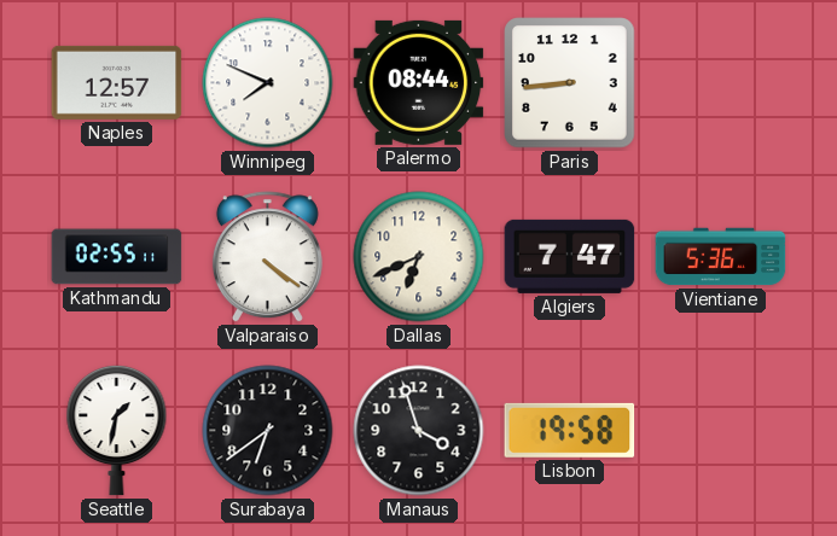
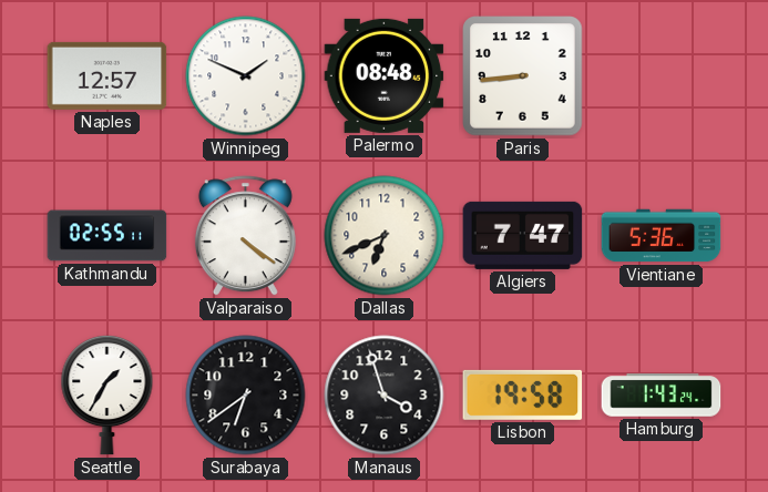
Winnipeg: 7:49 -> 1:49
Palermo: 08:44 -> 08:48
Seattle: 1:32 -> 1:35
Hamburg: none -> 1:43
